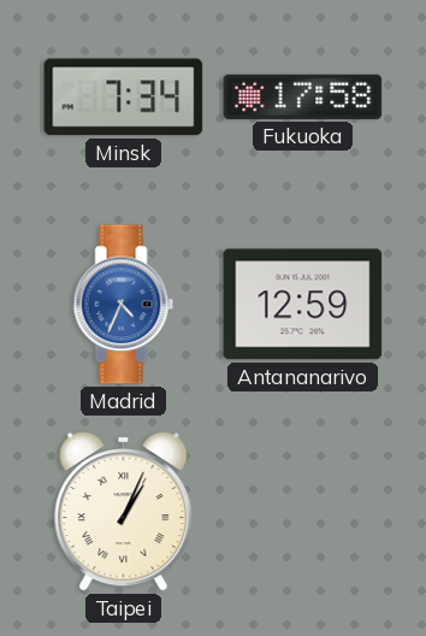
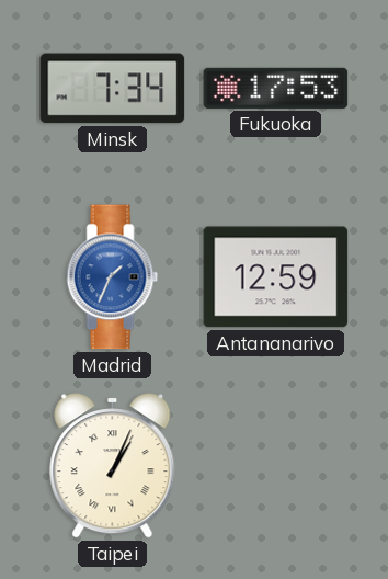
Fukuoka: 17:58 -> 17:53
Madrid: 4:34 -> 1:34
